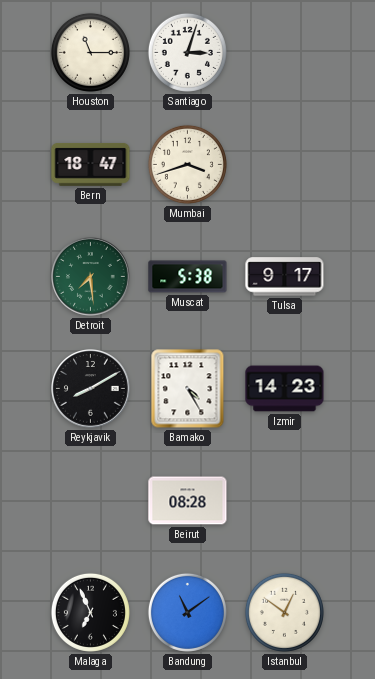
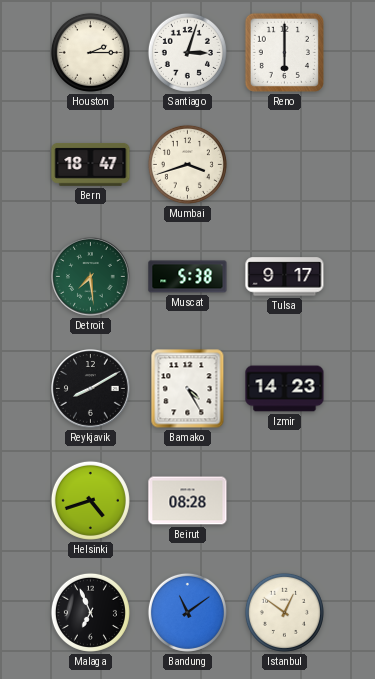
Houston: 11:15 -> 2:15
Reno: none -> 6:00
Helsinki: none -> 4:42
